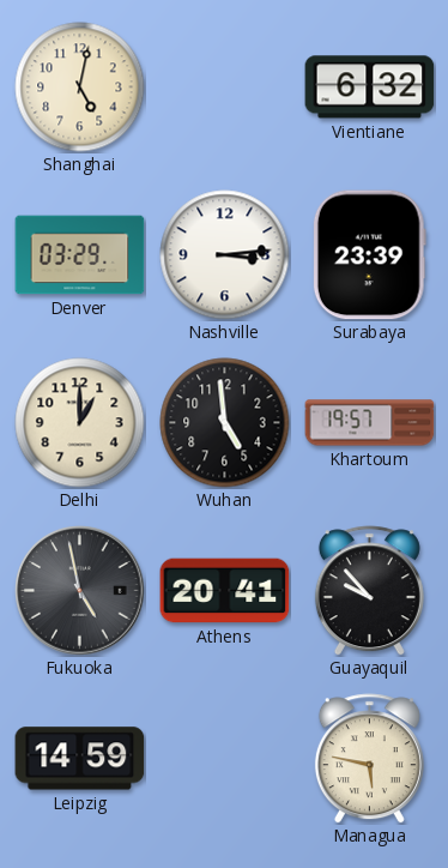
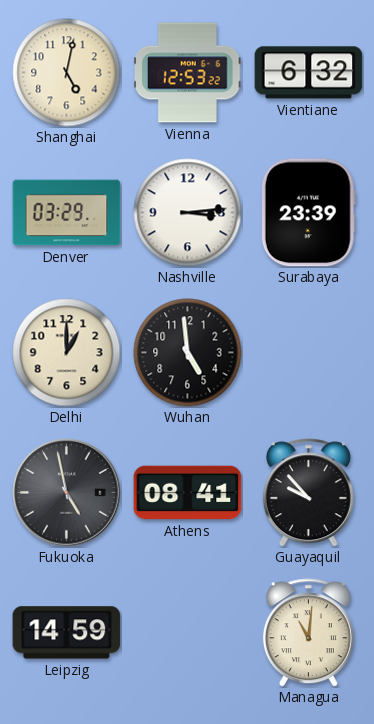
Vienna: none -> 12:53
Khartoum: 19:57 -> none
Athens: 20:41 -> 08:41
Managua: 5:47 -> 11:01
